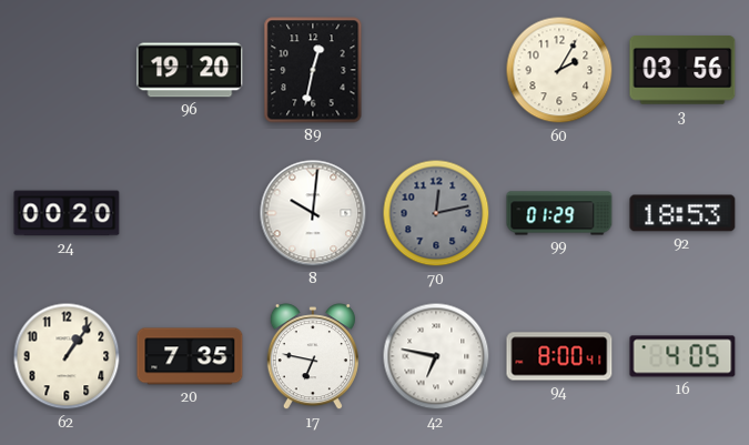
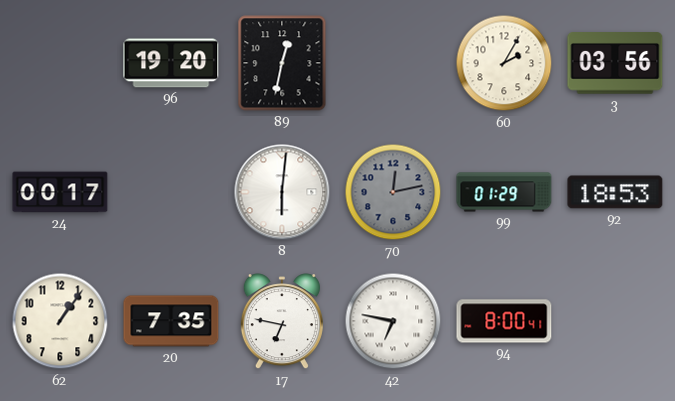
24: 00:20 -> 00:17
8: 10:01 -> 6:01
16: 4:05 -> none
